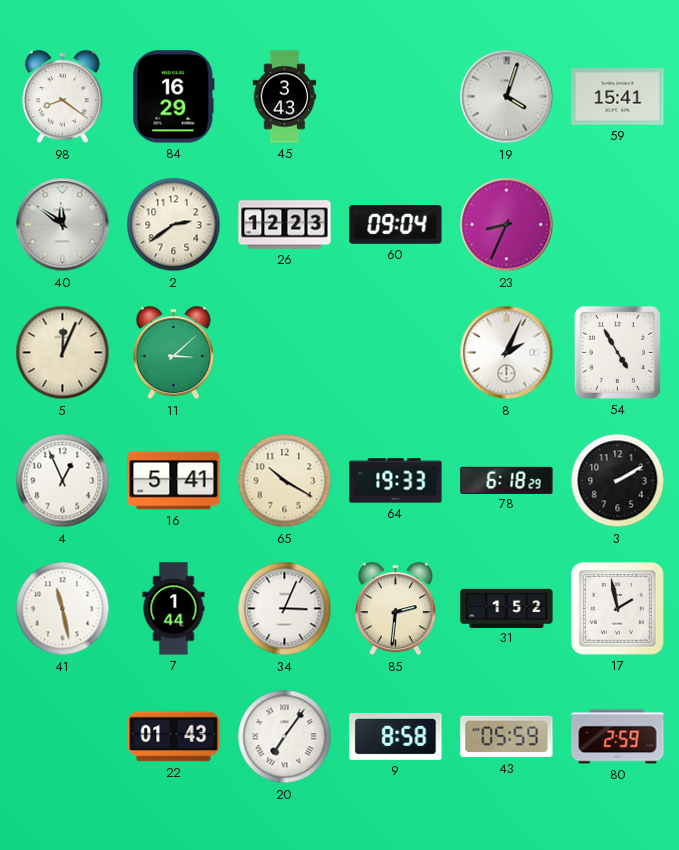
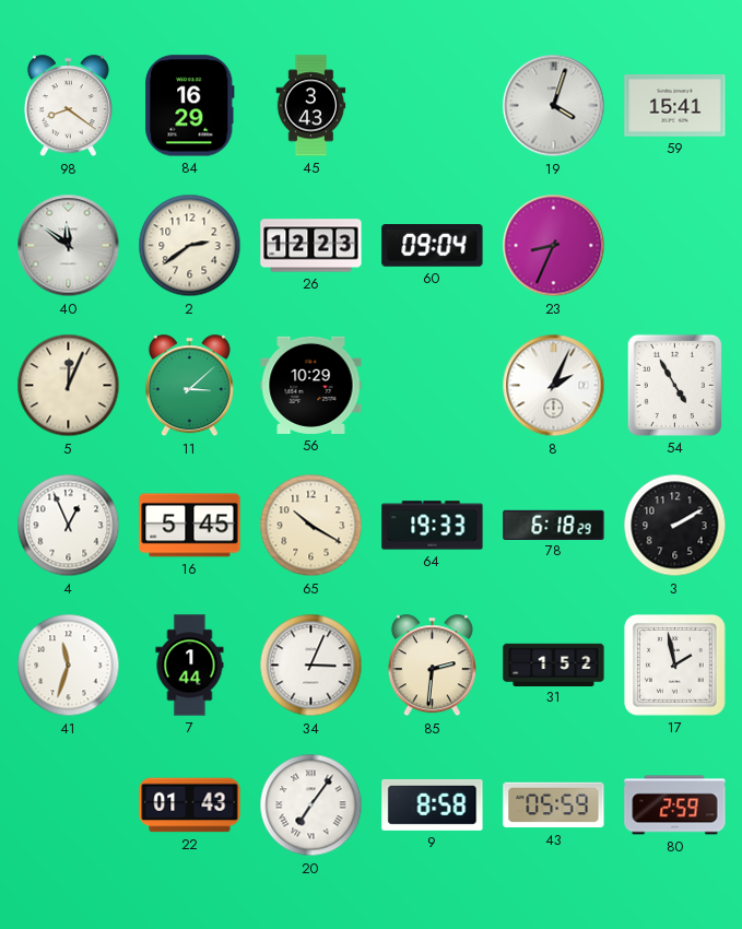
56: none -> 10:29
16: 5:41 -> 5:45
41: 11:28 -> 11:33
